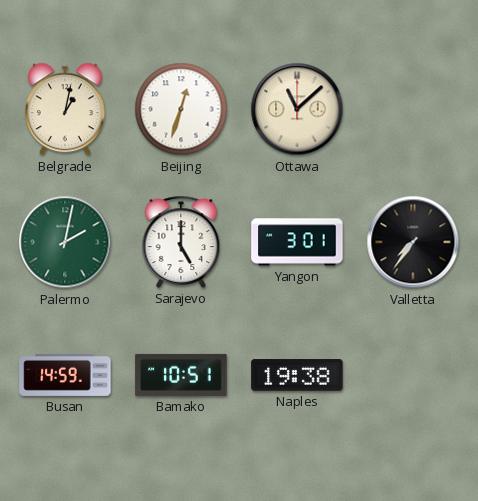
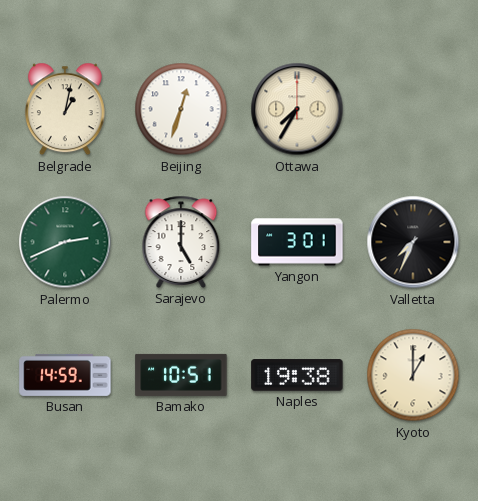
Ottawa: 11:08 -> 7:35
Palermo: 2:02 -> 2:41
Valletta: 7:36 -> 7:34
Kyoto: none -> 1:00
